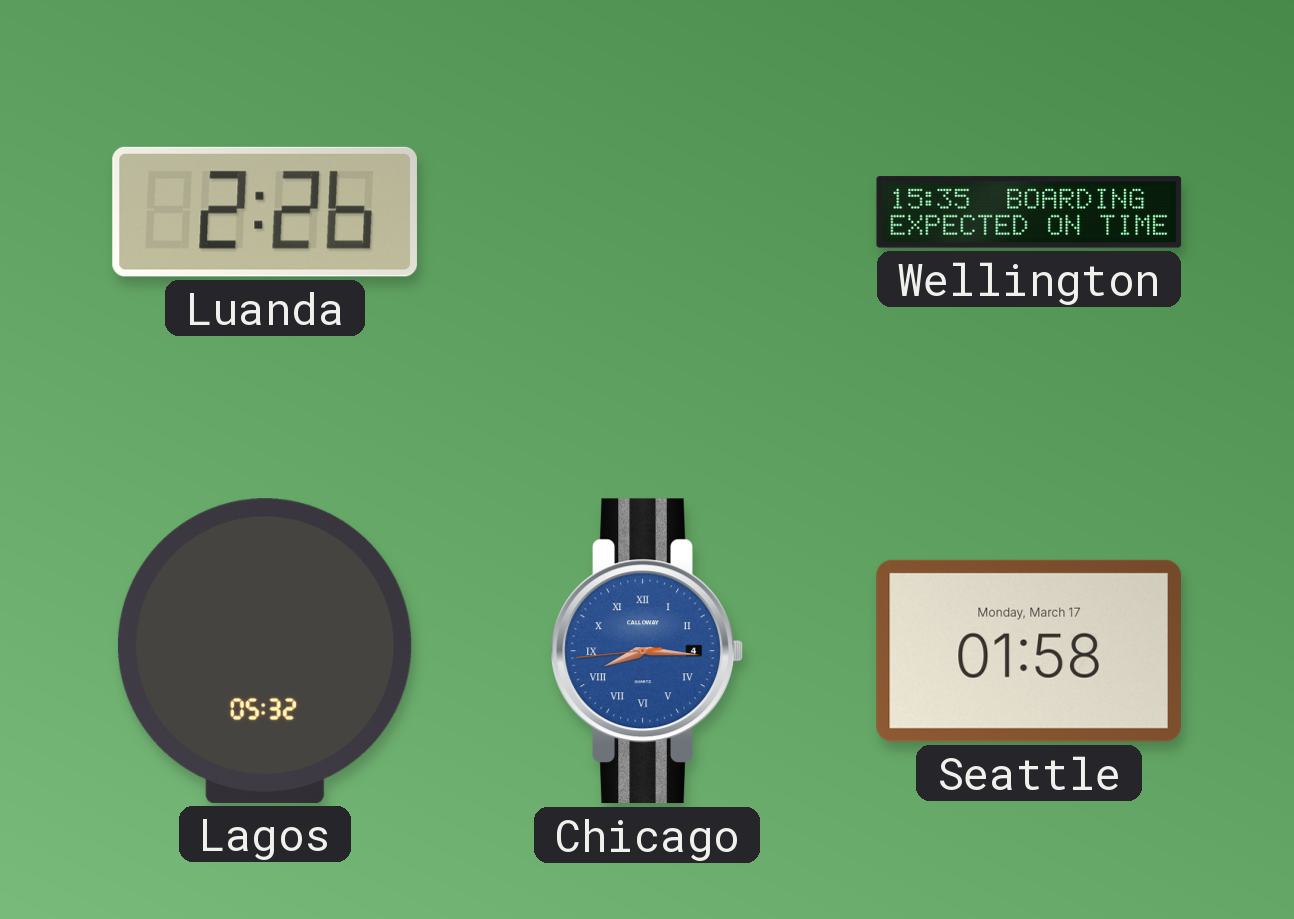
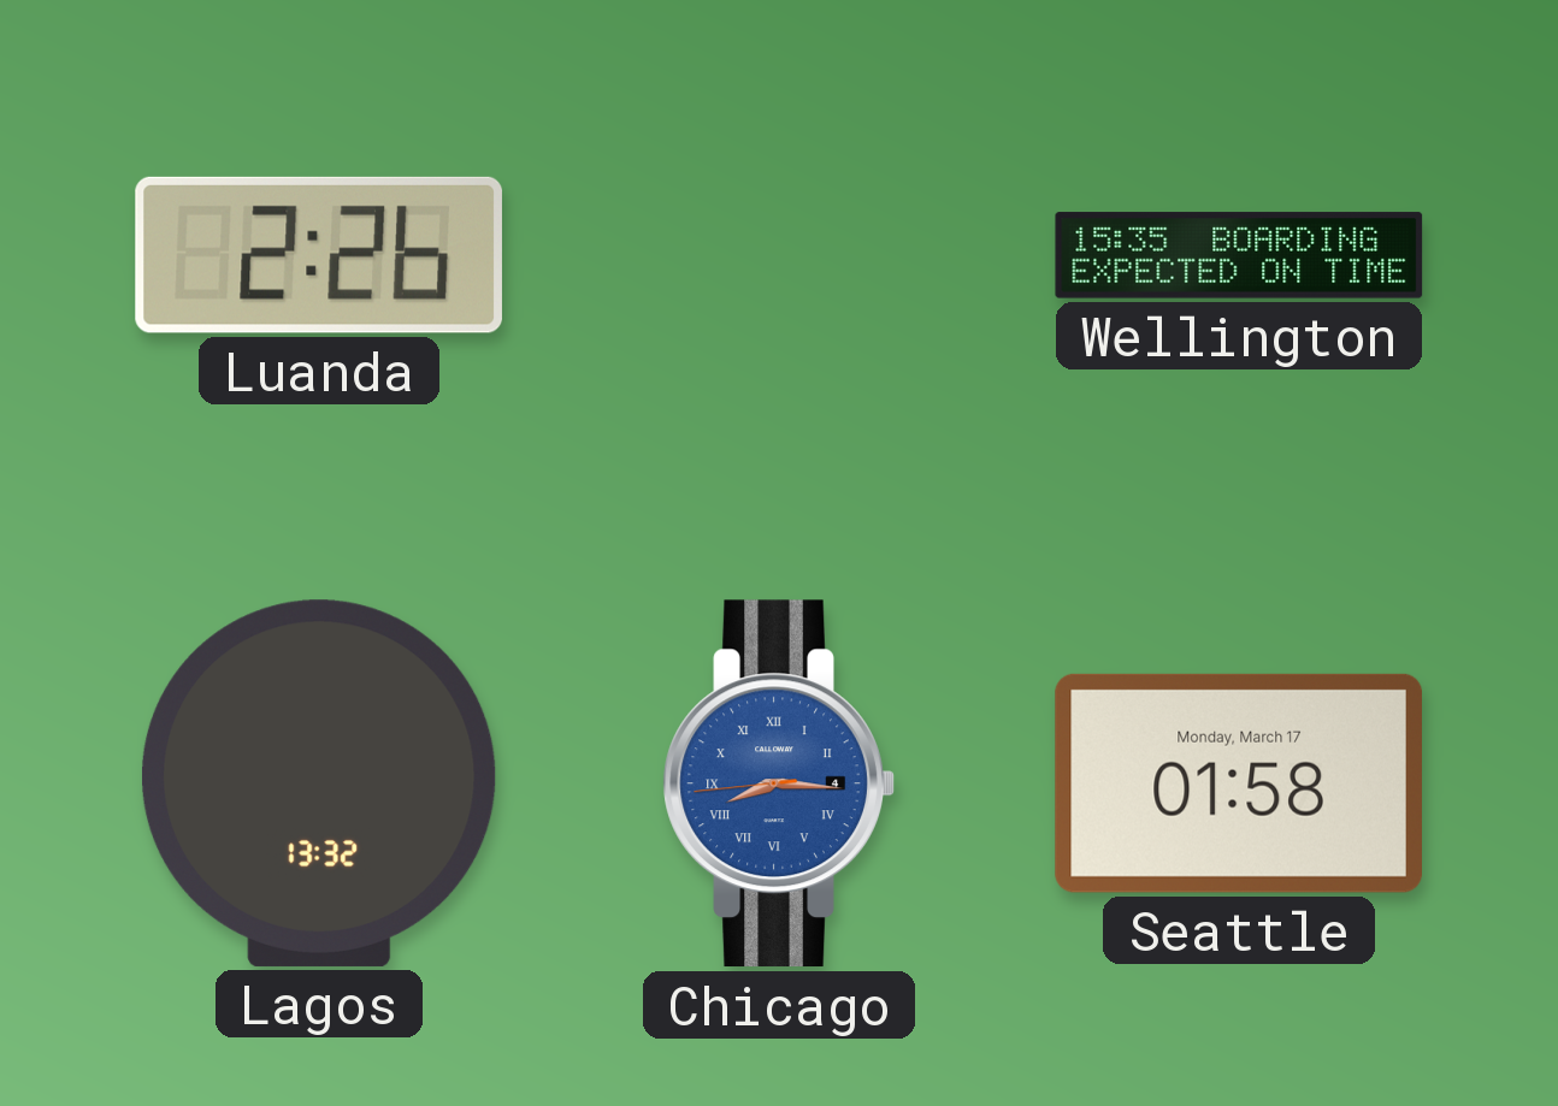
Lagos: 05:32 -> 13:32
